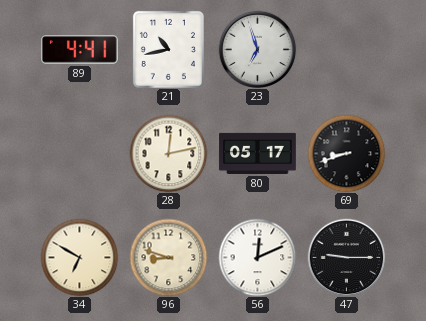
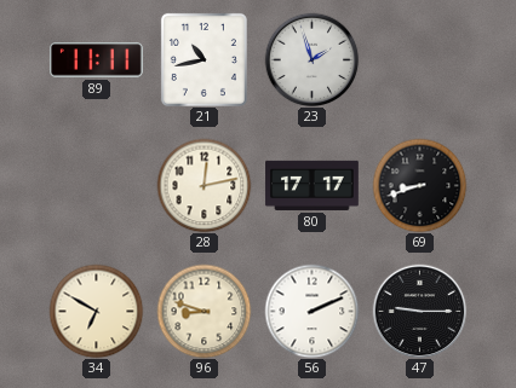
89: 4:41 -> 11:11
23: 6:57 -> 1:57
80: 05:17 -> 17:17
56: 12:11 -> 2:11
